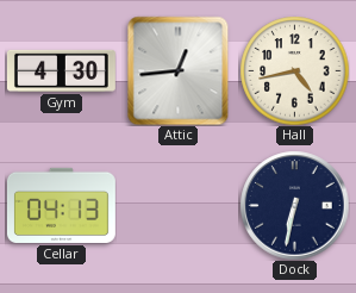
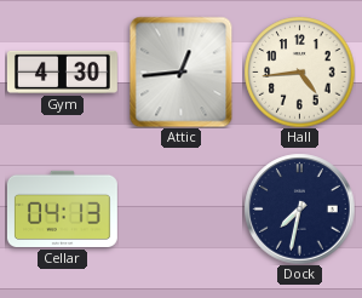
Hall: 4:43 -> 4:44
Dock: 6:32 -> 7:32
